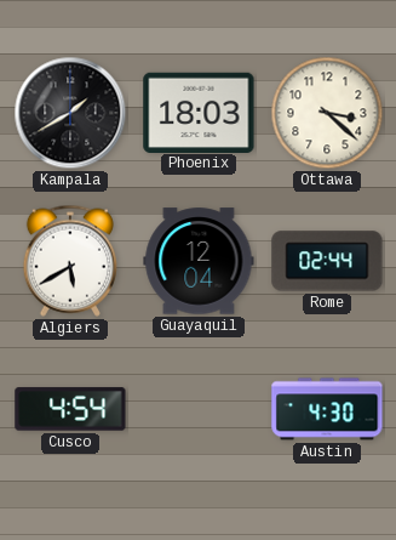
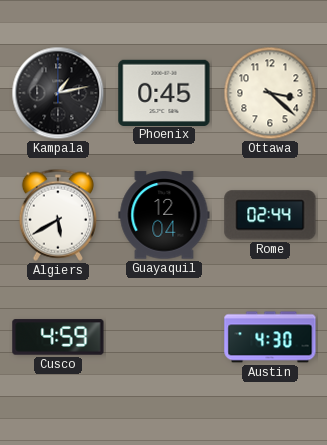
Kampala: 1:40 -> 1:13
Phoenix: 18:03 -> 0:45
Cusco: 4:54 -> 4:59
